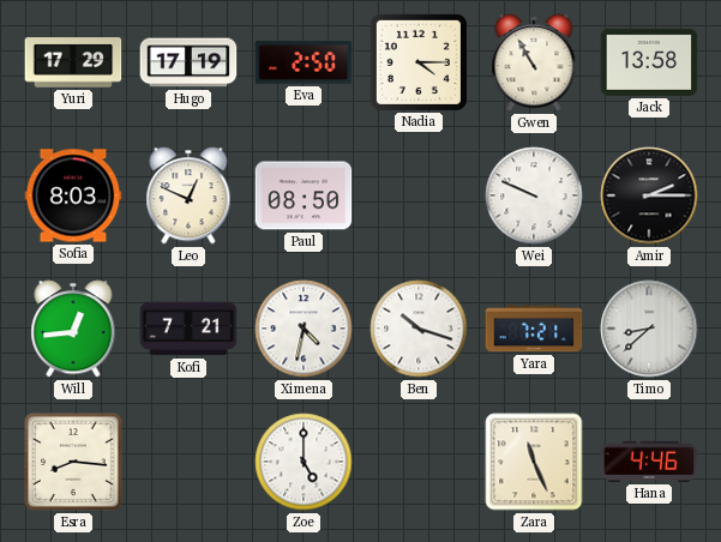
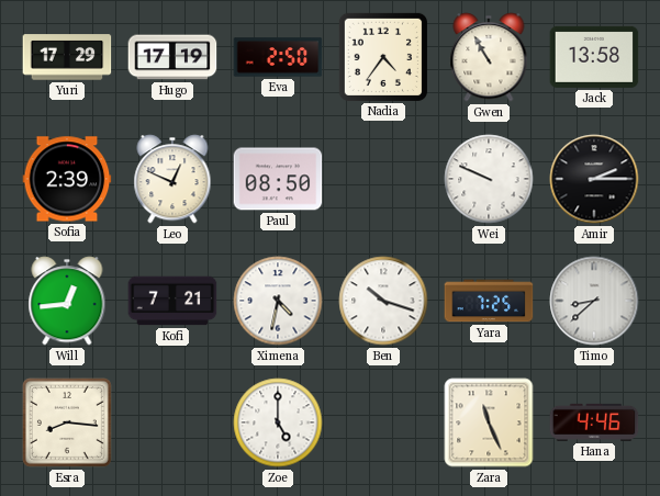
Nadia: 4:15 -> 4:36
Sofia: 8:03 -> 2:39
Yara: 7:21 -> 7:25
